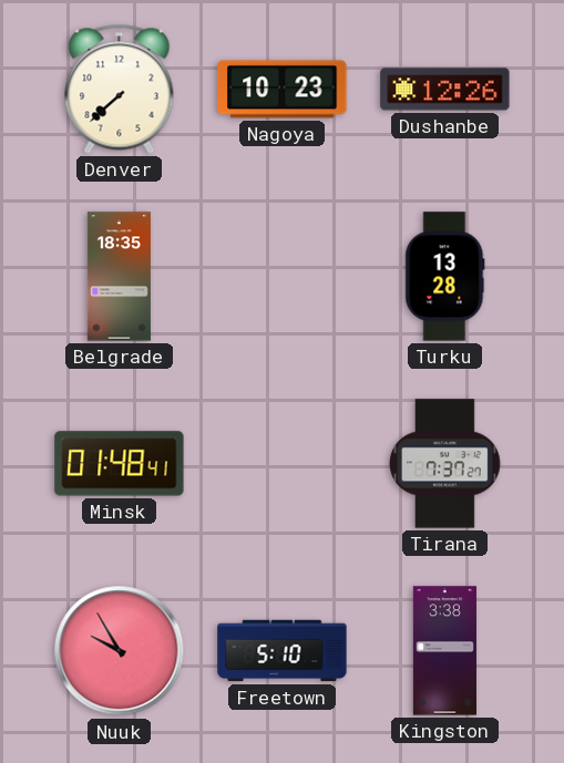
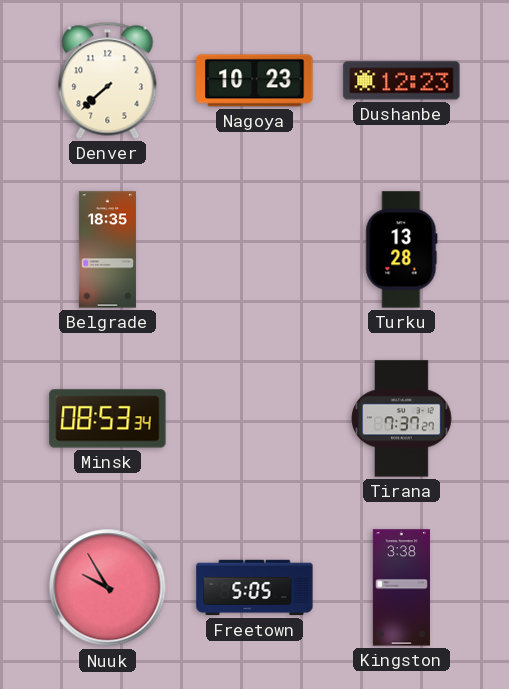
Dushanbe: 12:26 -> 12:23
Minsk: 01:48 -> 08:53
Freetown: 5:10 -> 5:05
